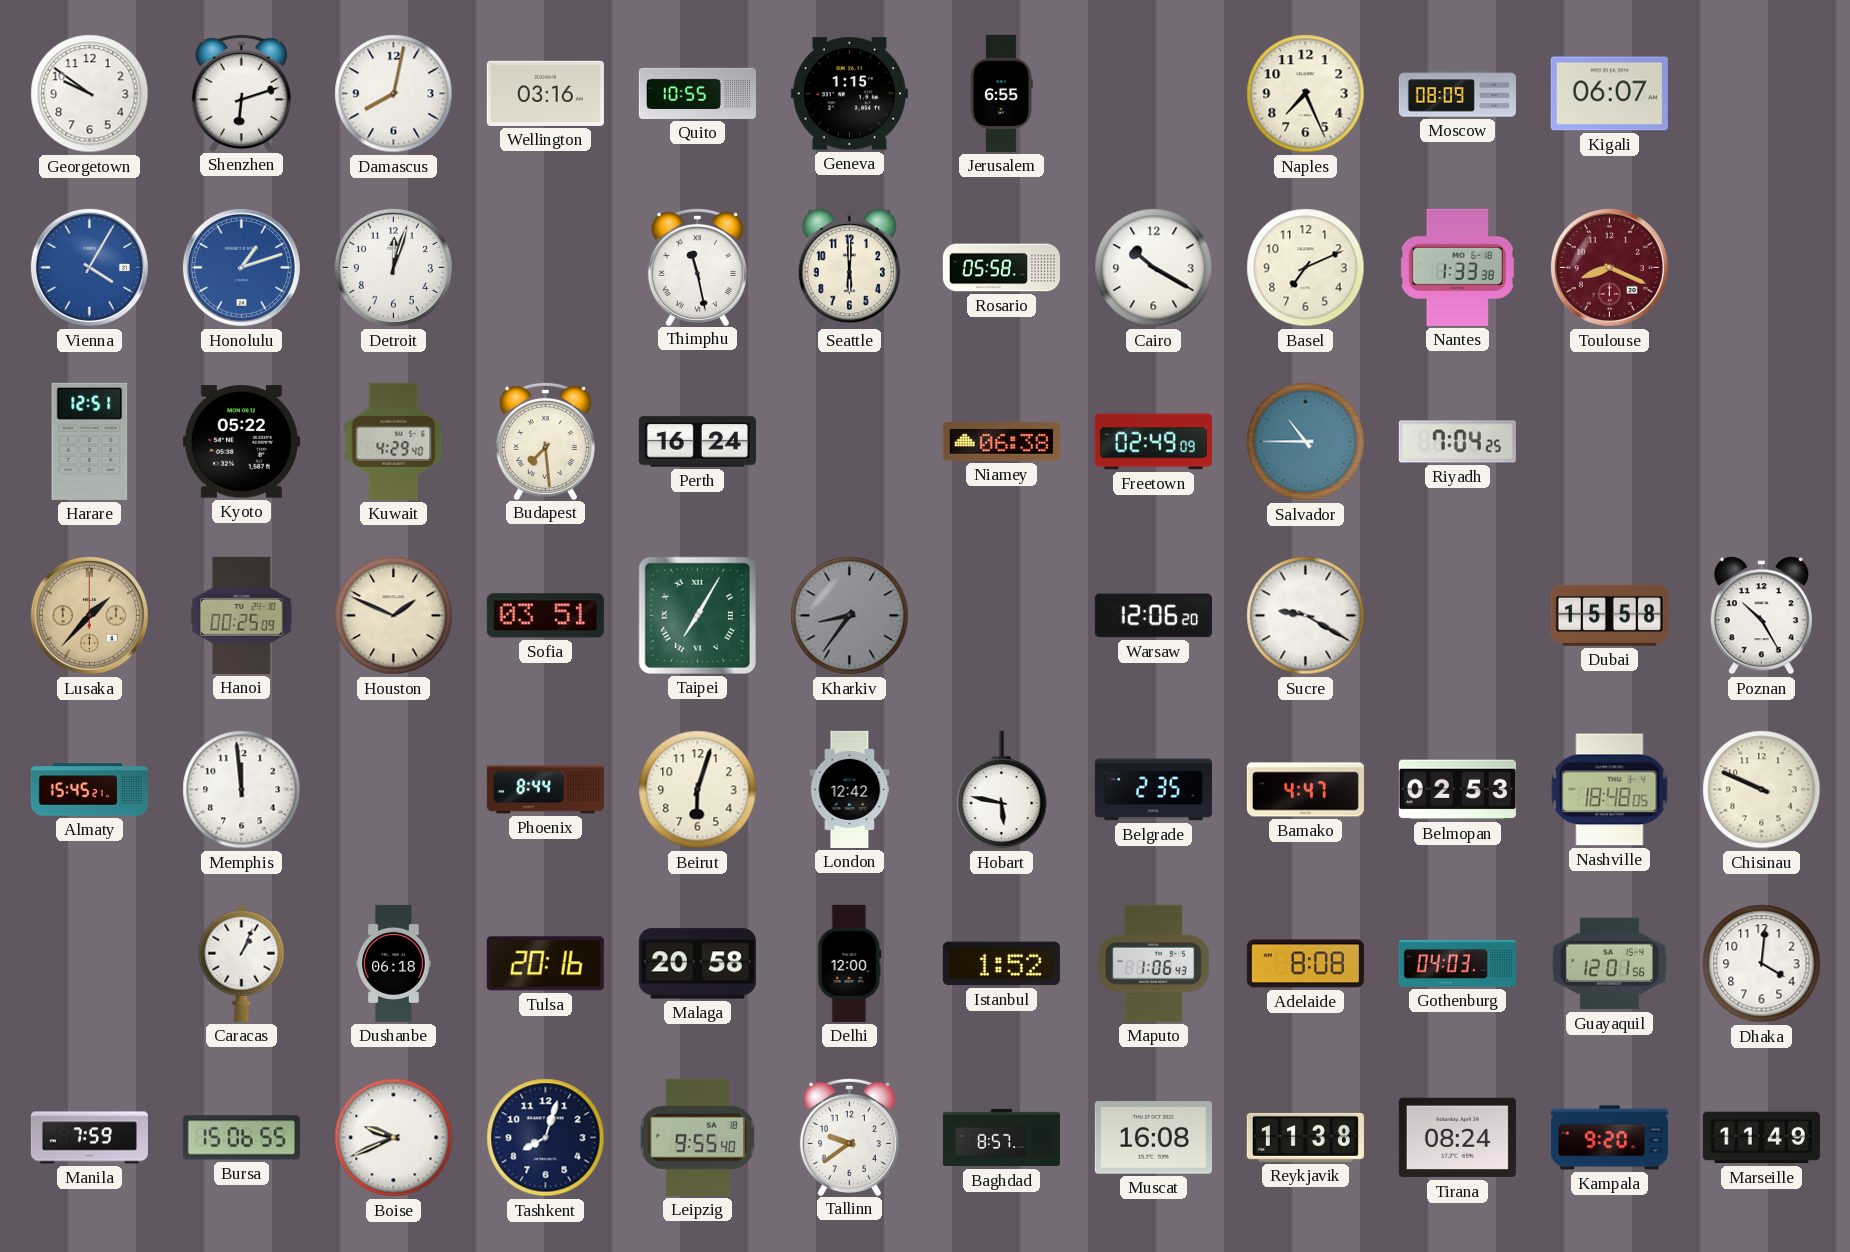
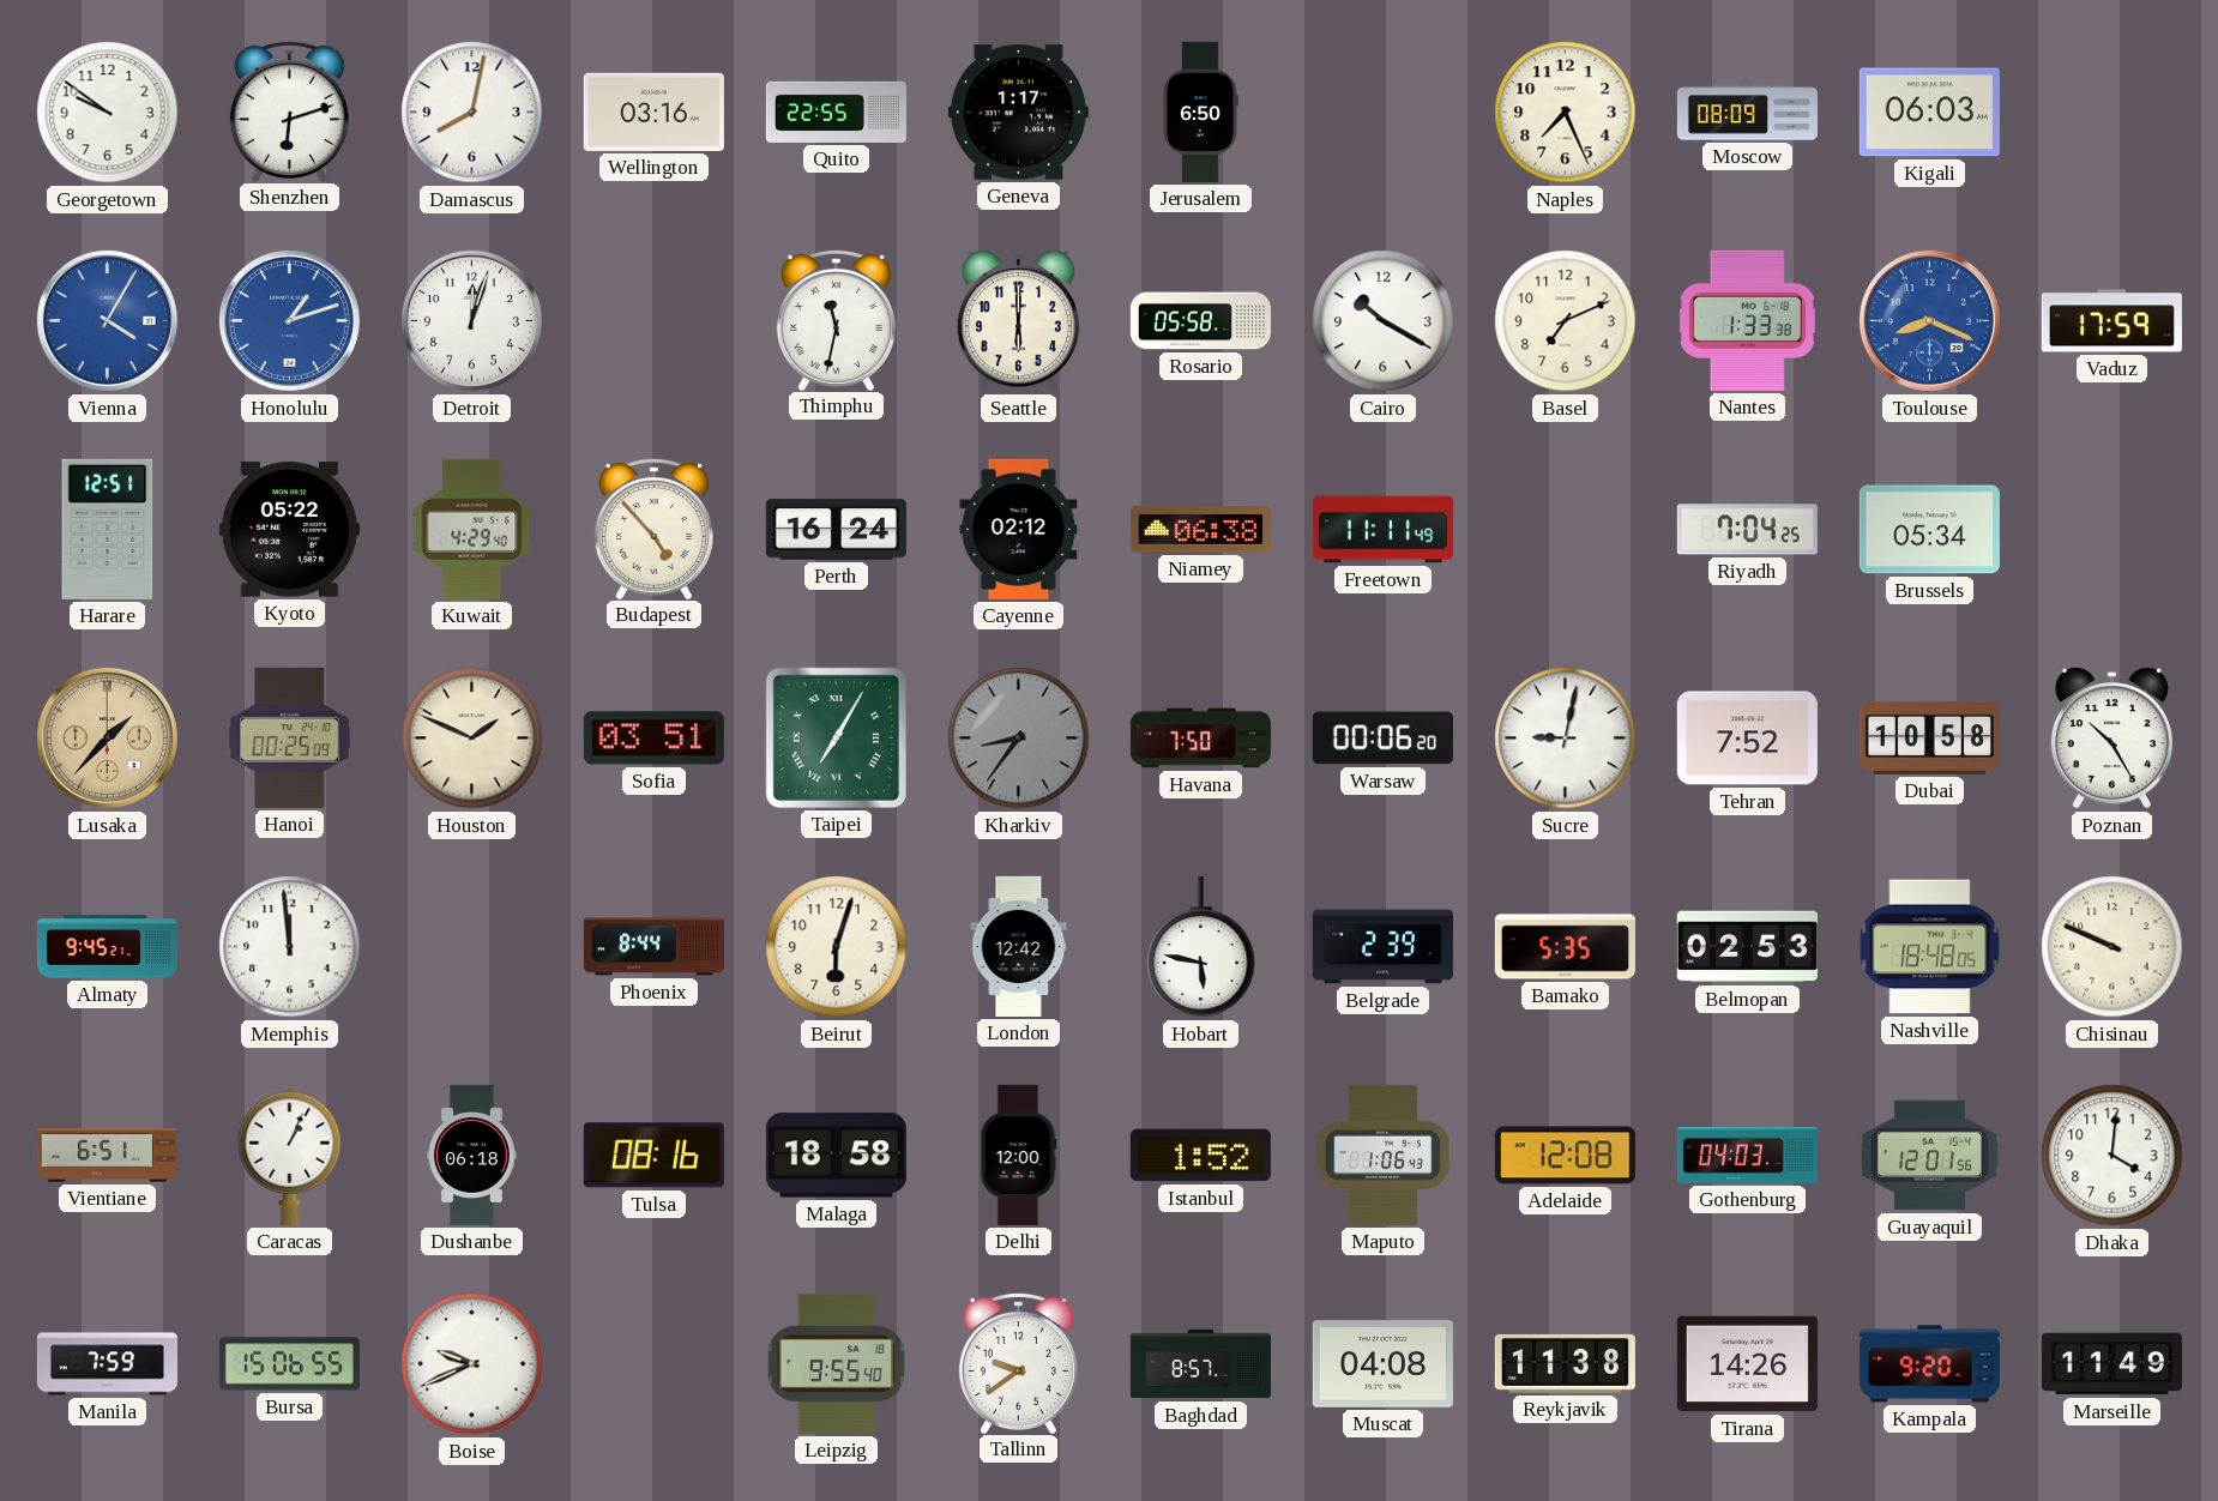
Quito: 10:55 -> 22:55
Geneva: 1:15 -> 1:17
Jerusalem: 6:55 -> 6:50
Kigali: 06:07 -> 06:03
Thimphu: 11:28 -> 11:32
Toulouse dial: burgundy -> blue
Vaduz: none -> 17:59
Budapest: 7:29 -> 4:53
Cayenne: none -> 02:12
Freetown: 02:49 -> 11:11
Salvador: 10:45 -> none
Brussels: none -> 05:34
Havana: none -> 7:50
Warsaw: 12:06 -> 00:06
Sucre: 9:20 -> 9:02
Tehran: none -> 7:52
Dubai: 15:58 -> 10:58
Almaty: 15:45 -> 9:45
Belgrade: 2:35 -> 2:39
Bamako: 4:47 -> 5:35
Vientiane: none -> 6:51
Tulsa: 20:16 -> 08:16
Malaga: 20:58 -> 18:58
Adelaide: 8:08 -> 12:08
Tashkent: 8:03 -> none
Muscat: 16:08 -> 04:08
Tirana: 08:24 -> 14:26
